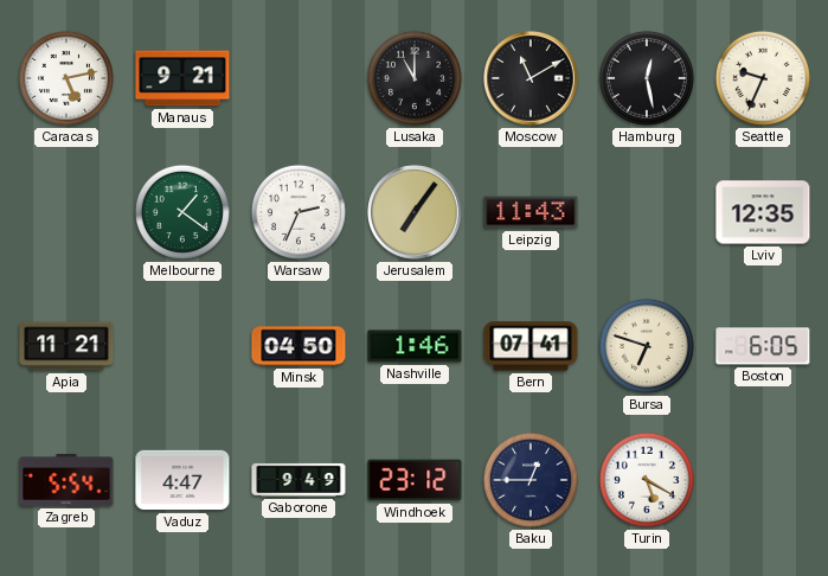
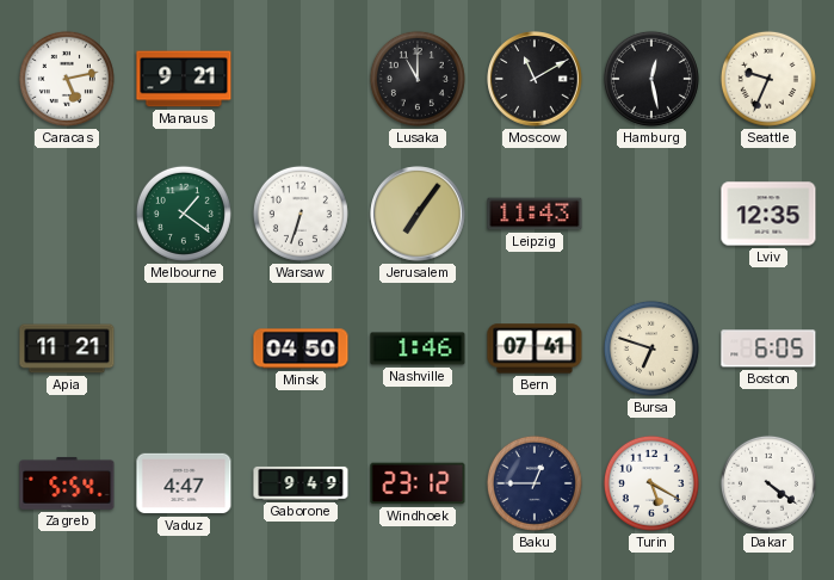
Warsaw: 2:34 -> 6:33
Dakar: none -> 4:21
